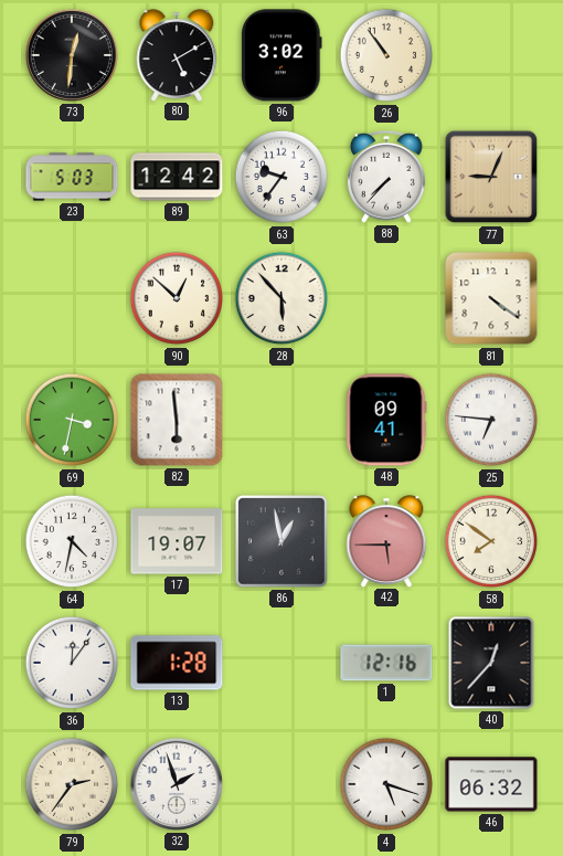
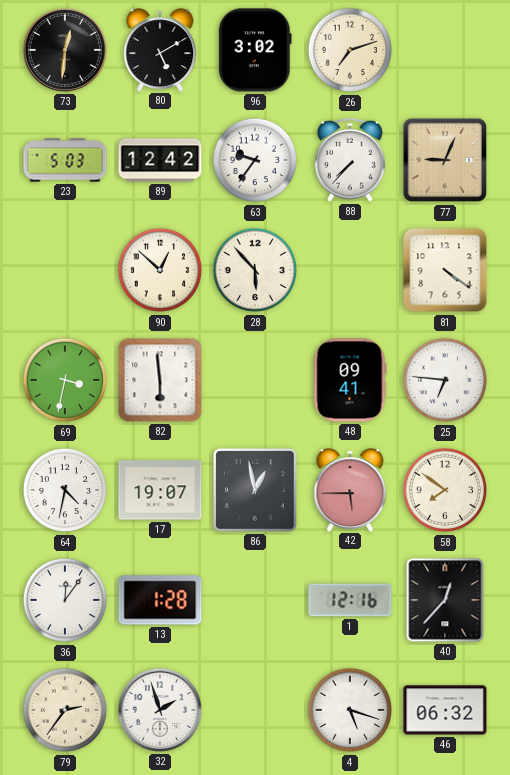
26: 10:54 -> 7:12
